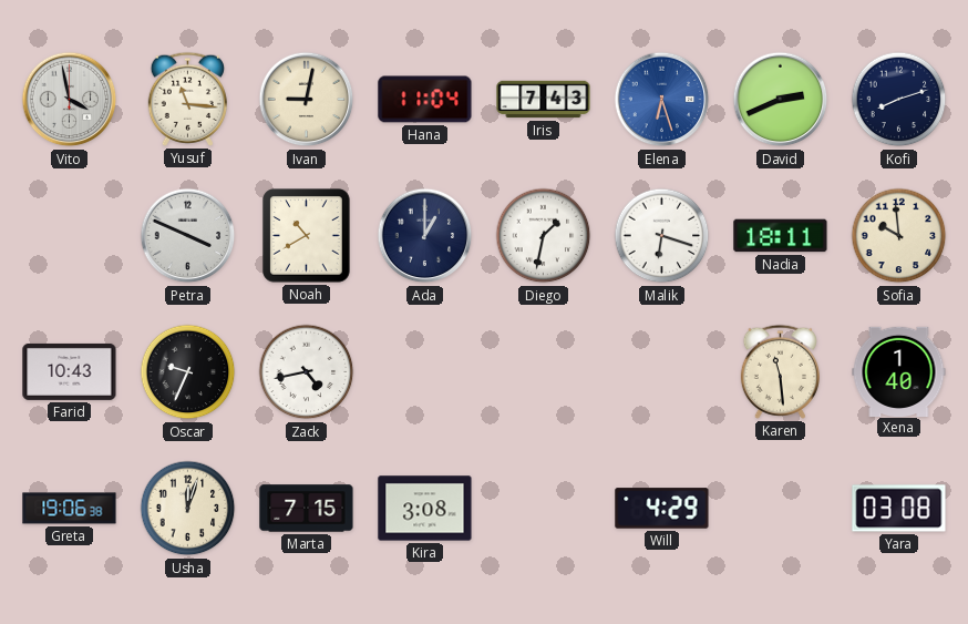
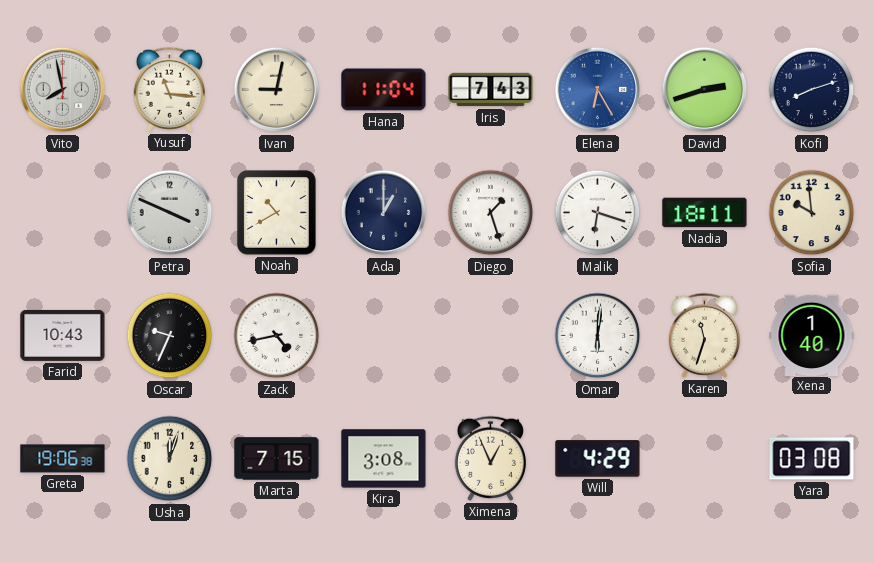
Vito: 3:58 -> 7:58
Elena: 6:27 -> 6:25
David: 2:41 -> 2:42
Diego: 1:32 -> 1:27
Omar: none -> 6:01
Karen: 11:29 -> 11:33
Ximena: none -> 12:56
